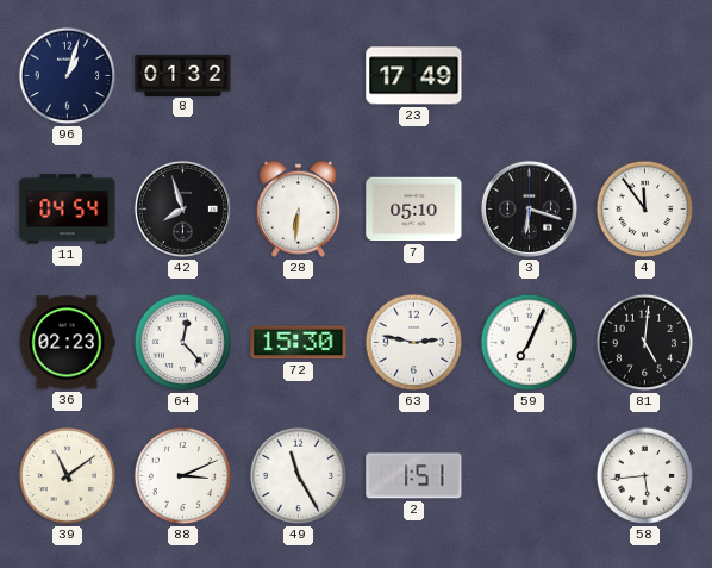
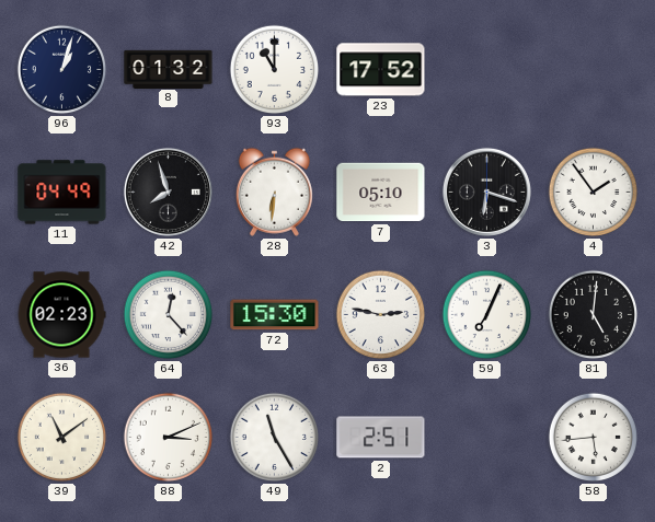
93: none -> 11:00
23: 17:49 -> 17:52
11: 04:54 -> 04:49
4: 11:54 -> 1:54
2: 1:51 -> 2:51
